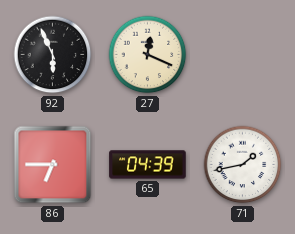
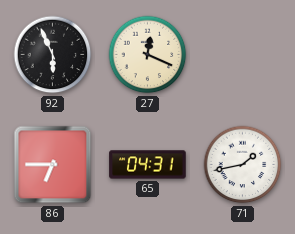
65: 04:39 -> 04:31
